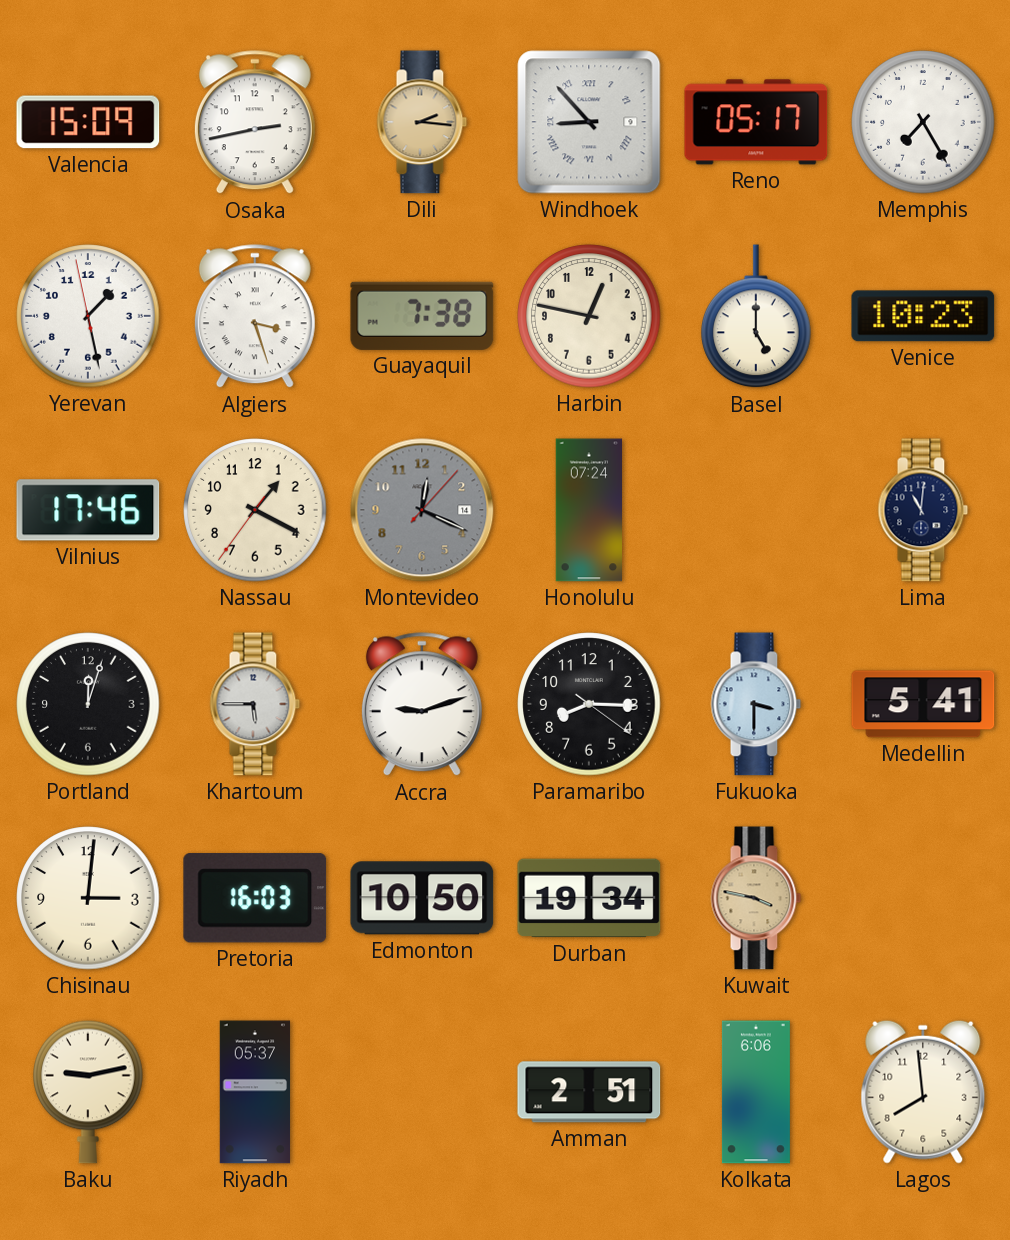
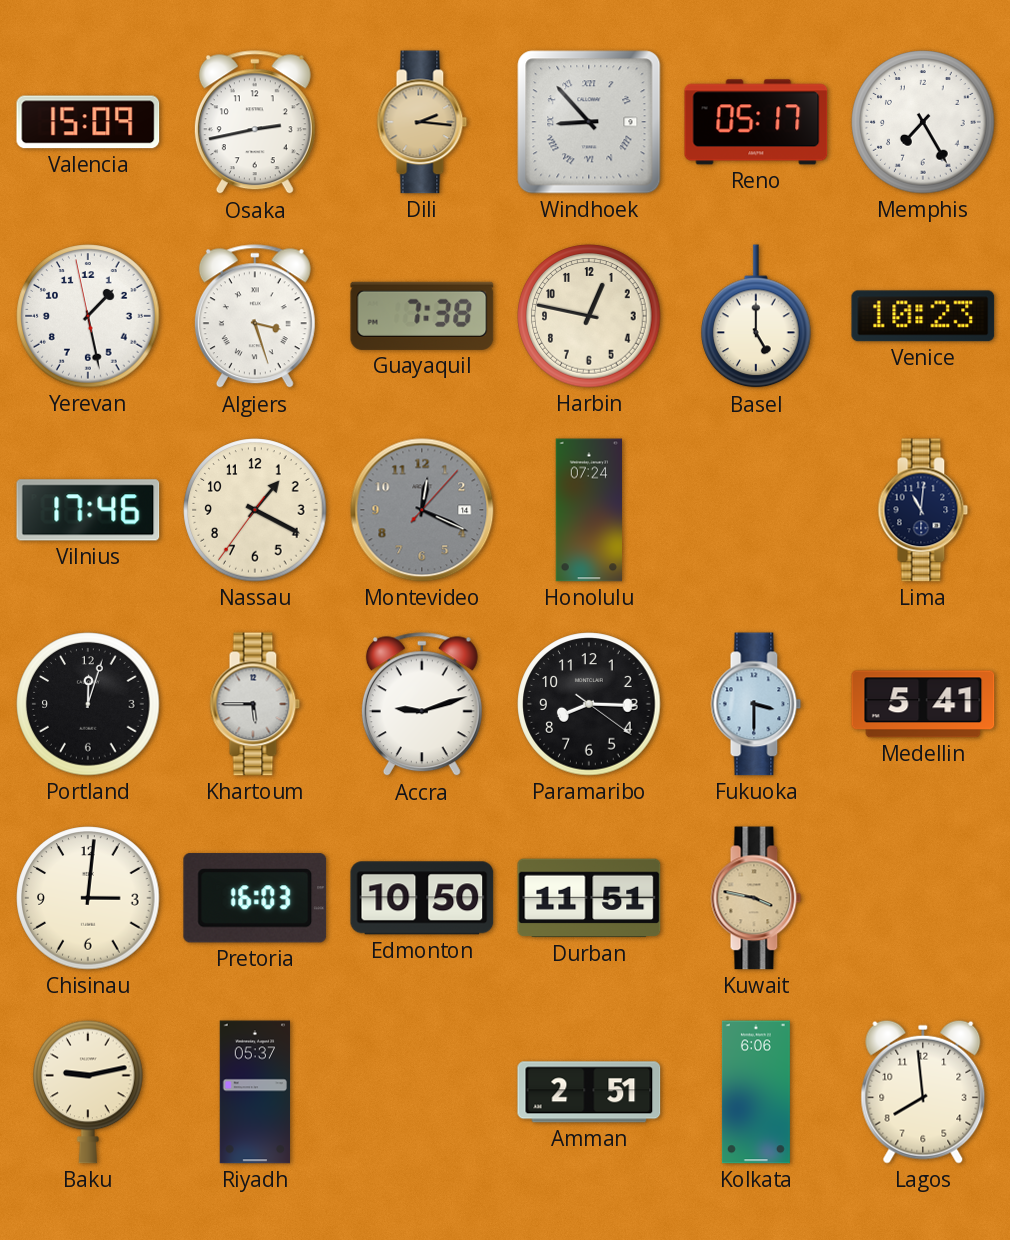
Durban: 19:34 -> 11:51
